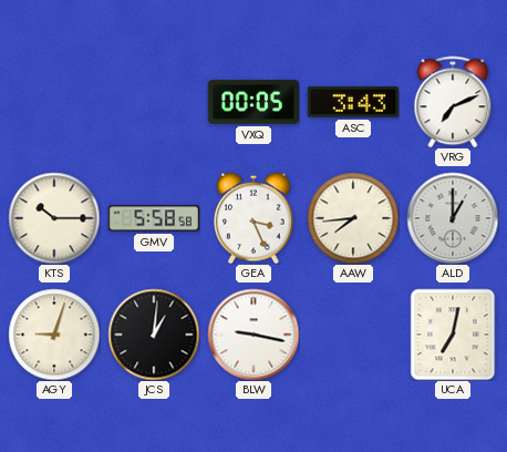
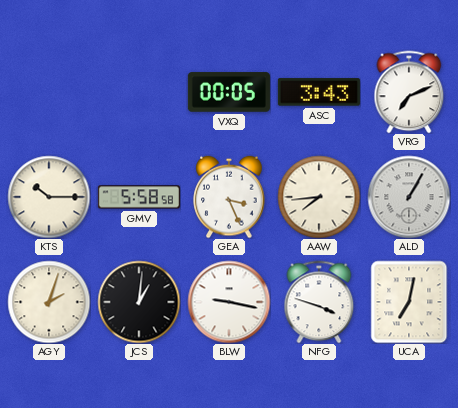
ALD: 1:00 -> 1:05
AGY: 9:03 -> 2:03
NFG: none -> 3:48
